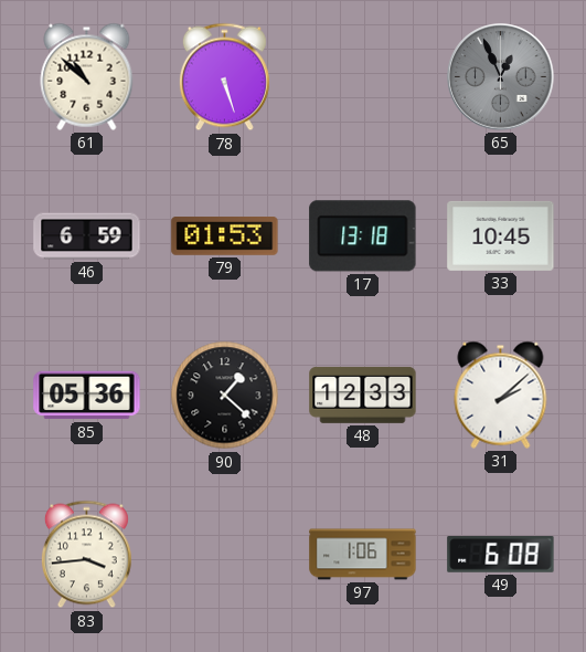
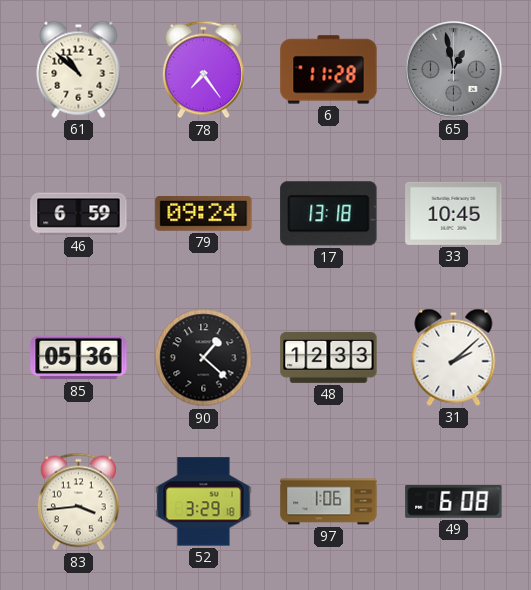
78: 5:27 -> 7:24
6: none -> 11:28
65: 12:56 -> 12:58
79: 01:53 -> 09:24
52: none -> 3:29
